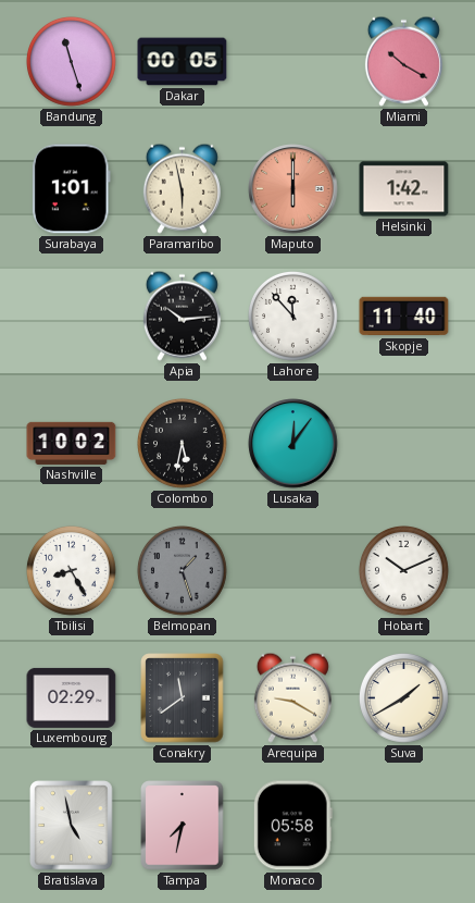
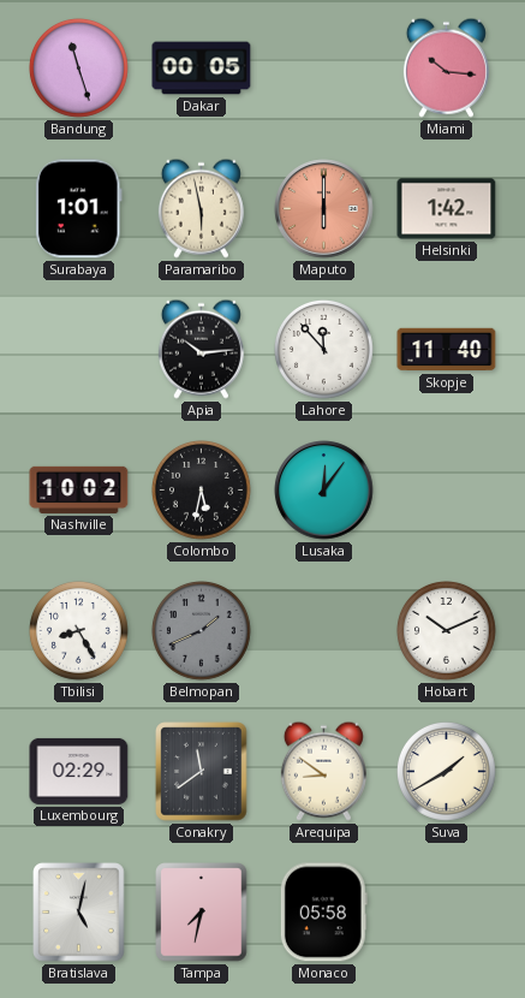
Miami: 10:20 -> 10:16
Belmopan: 1:27 -> 1:41
Arequipa: 9:20 -> 8:51
Bratislava: 4:58 -> 5:02
